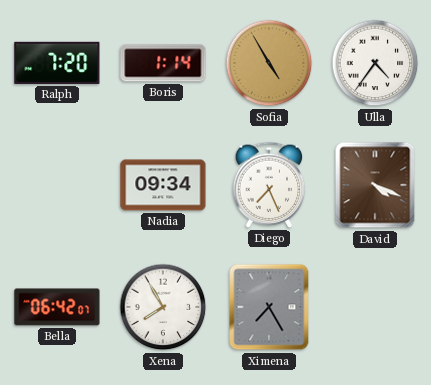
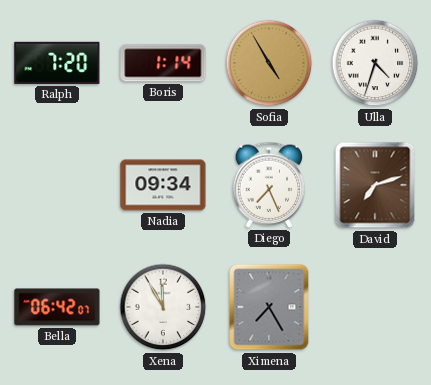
Ulla: 4:36 -> 4:33
David: 4:19 -> 7:12
Xena: 7:55 -> 11:55
